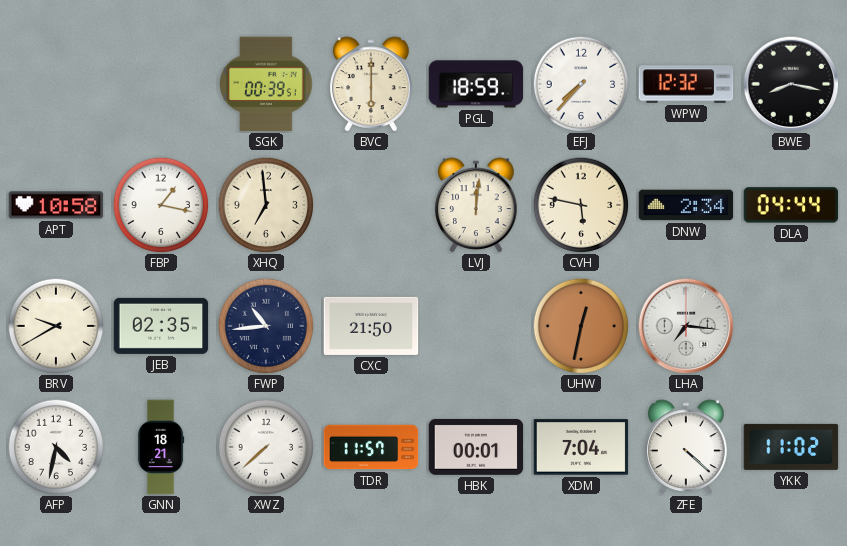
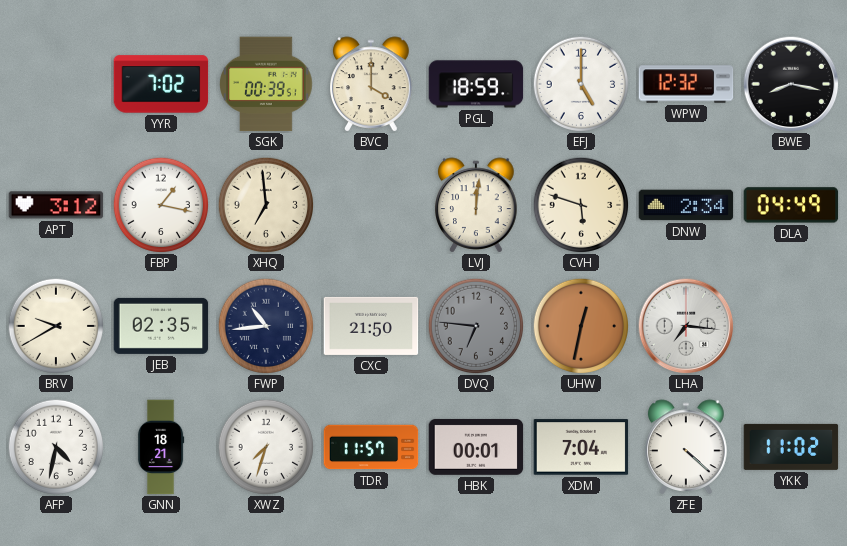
YYR: none -> 7:02
BVC: 6:00 -> 4:00
EFJ: 7:37 -> 5:00
APT: 10:58 -> 3:12
CVH: 5:47 -> 5:48
DLA: 04:44 -> 04:49
DVQ: none -> 6:46
XWZ: 7:38 -> 7:33
